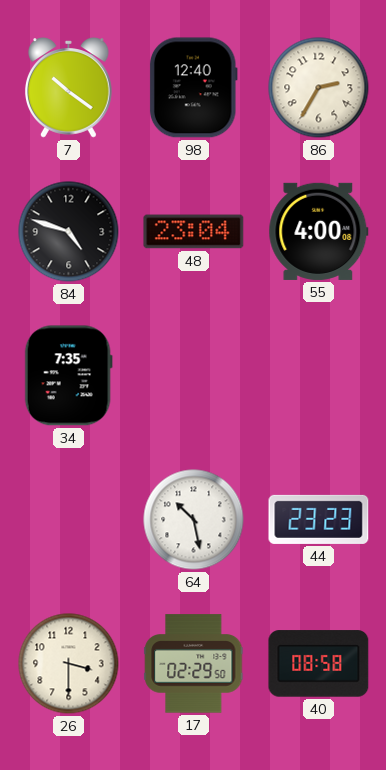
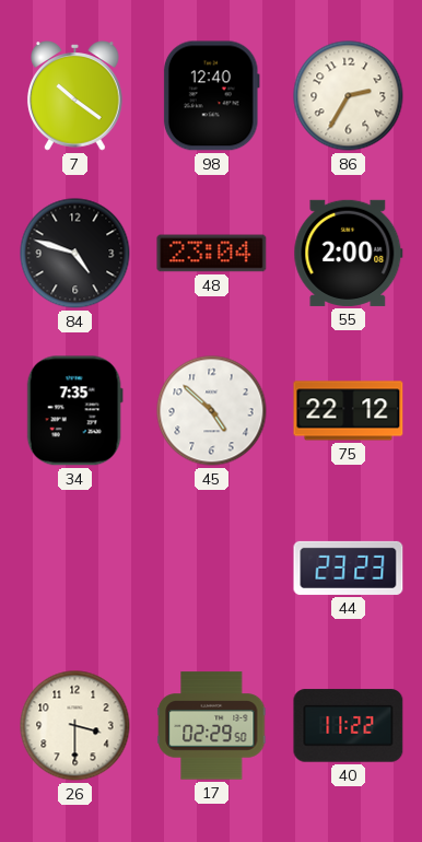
55: 4:00 -> 2:00
45: none -> 4:52
75: none -> 22:12
64: 10:28 -> none
40: 08:58 -> 11:22
